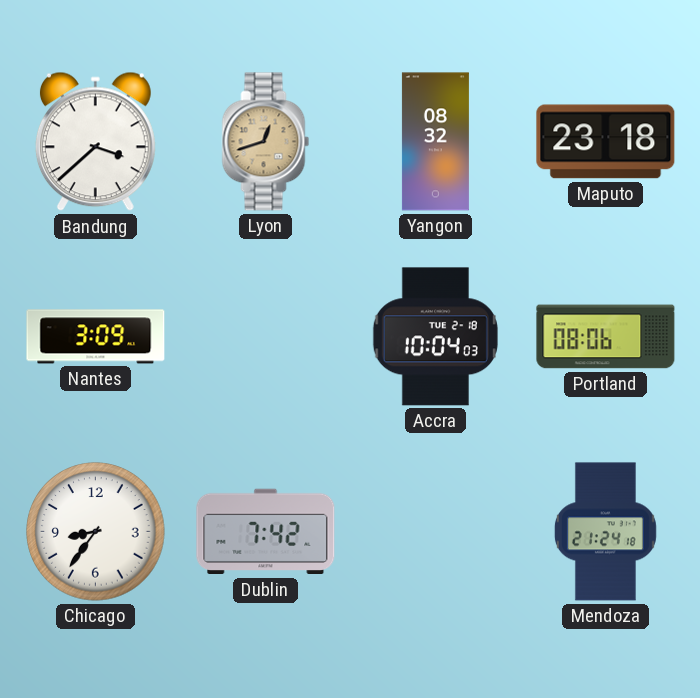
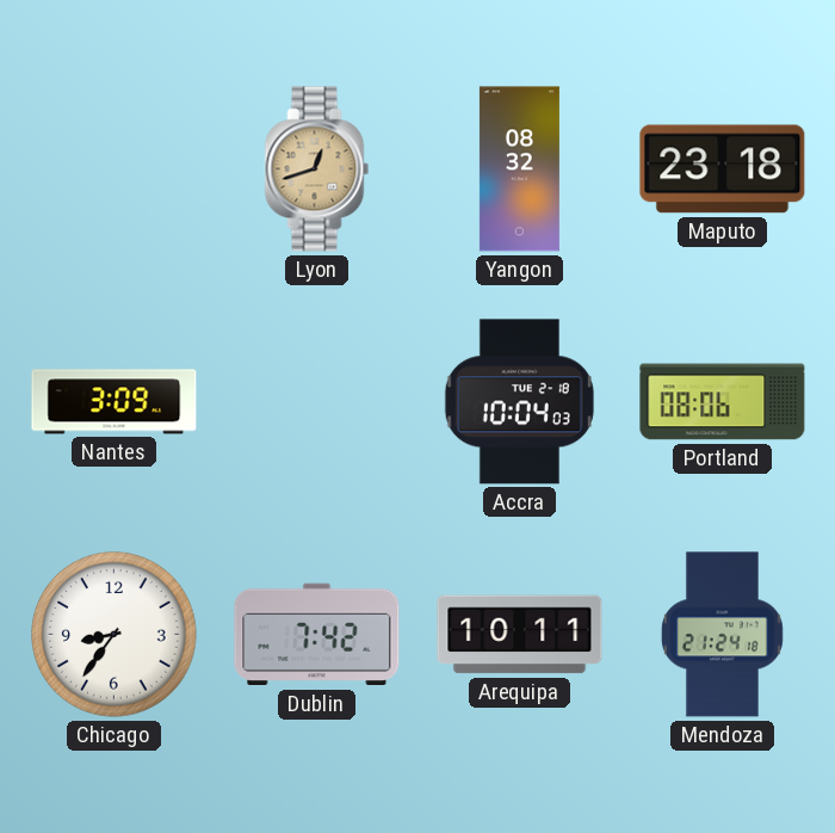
Bandung: 3:38 -> none
Arequipa: none -> 10:11
